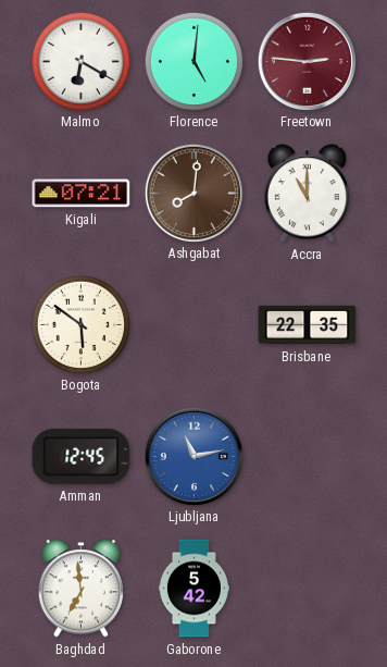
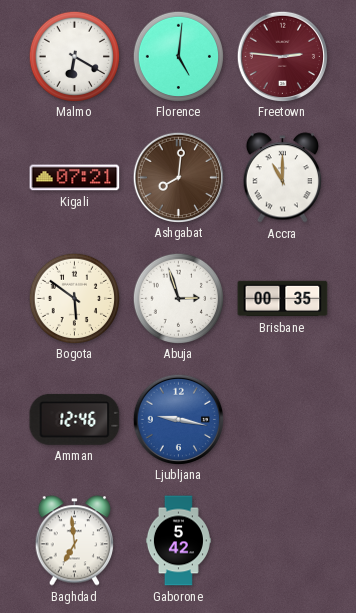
Abuja: none -> 2:57
Brisbane: 22:35 -> 00:35
Amman: 12:45 -> 12:46
Ljubljana: 11:13 -> 9:17
